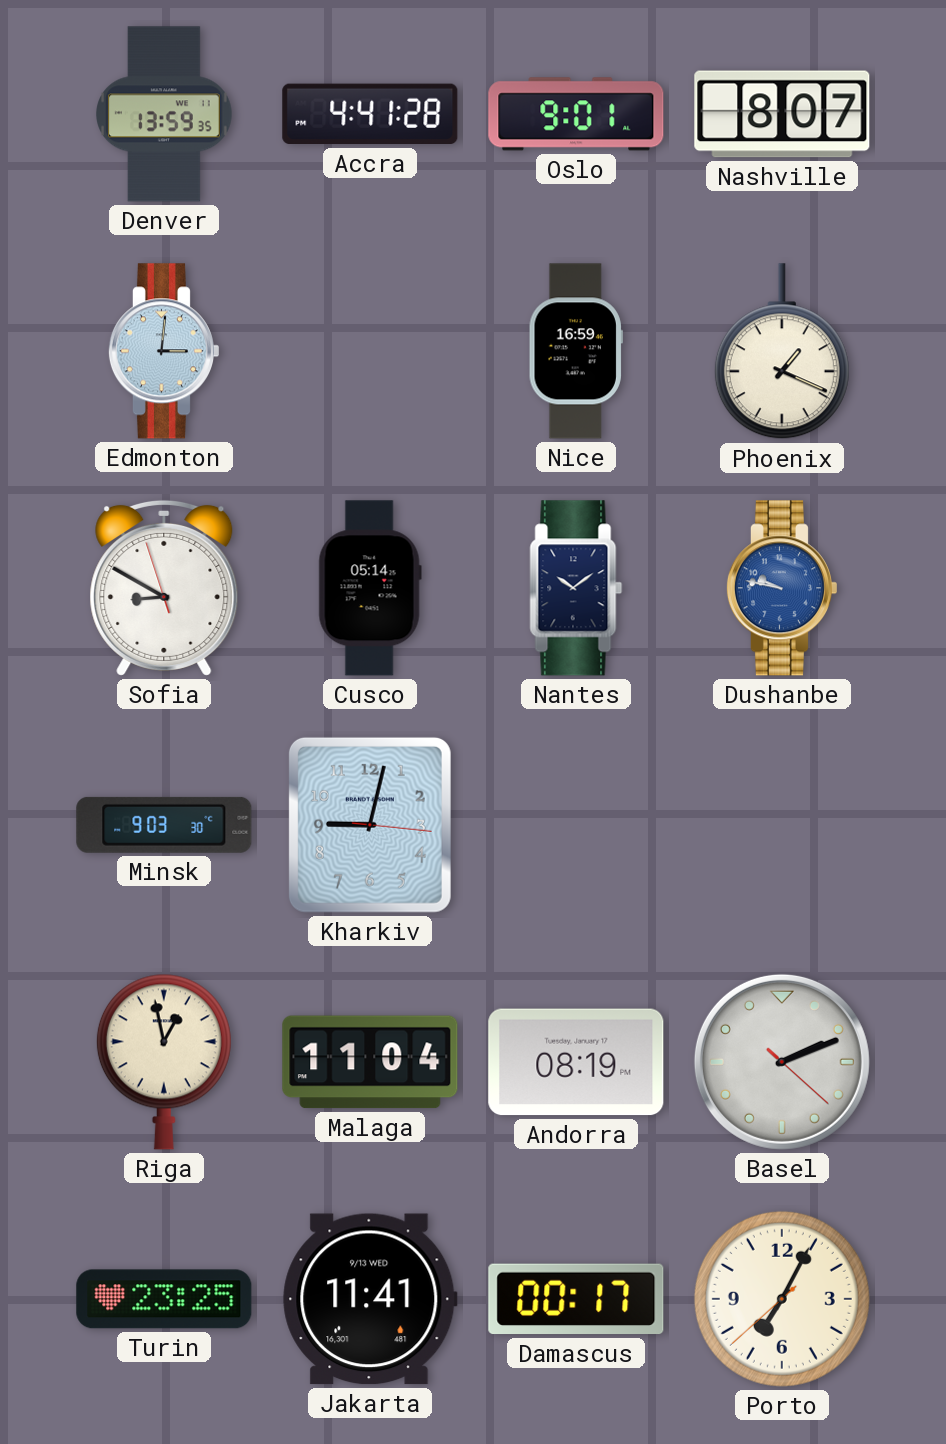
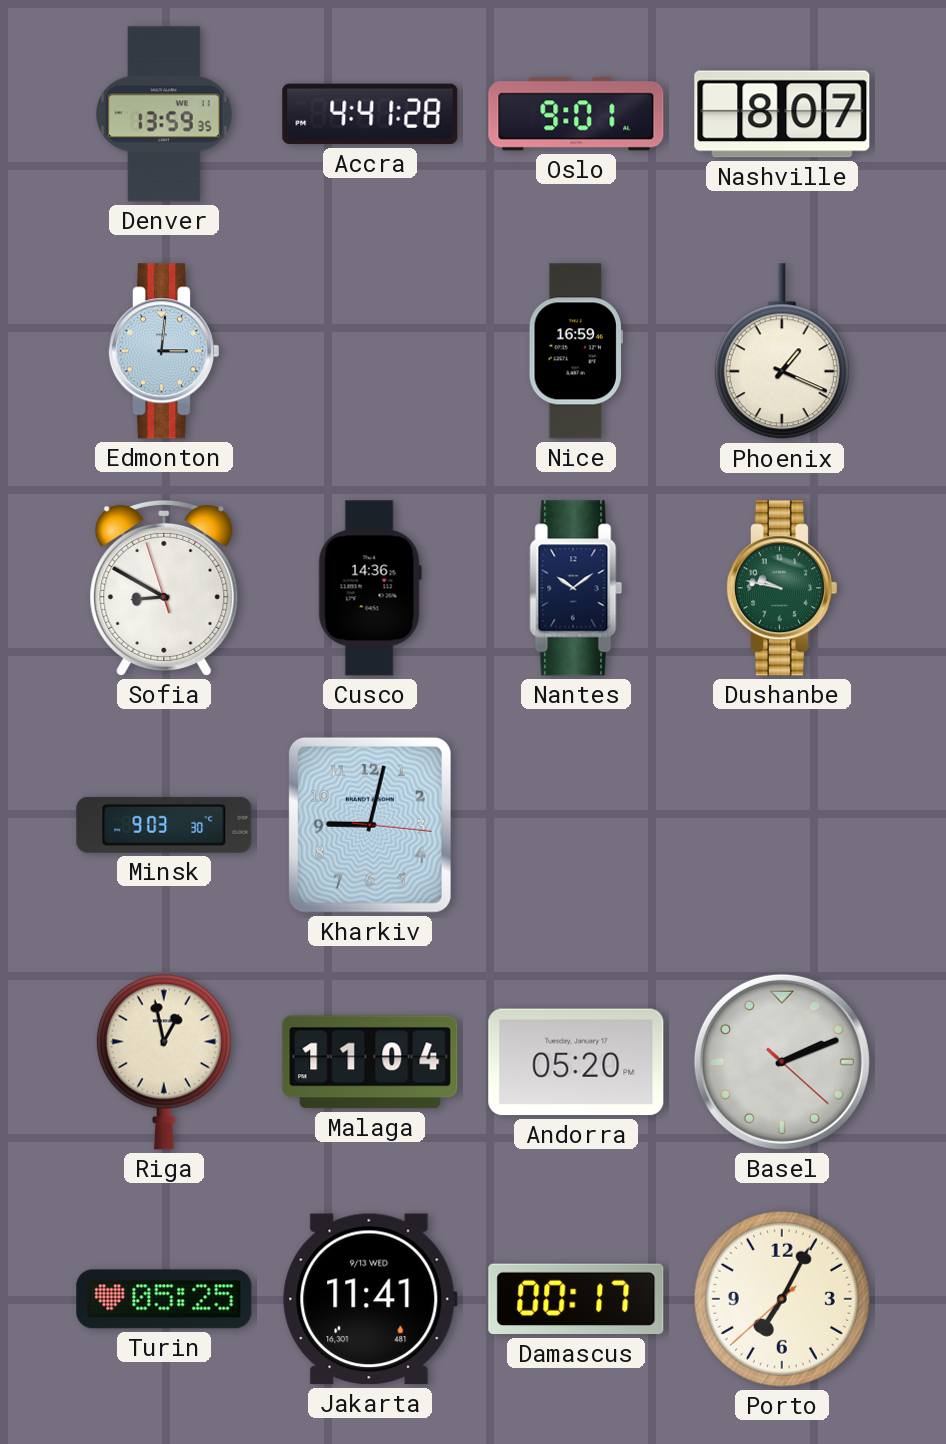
Cusco: 05:14 -> 14:36
Dushanbe dial: blue -> green
Andorra: 08:19 -> 05:20
Turin: 23:25 -> 05:25
